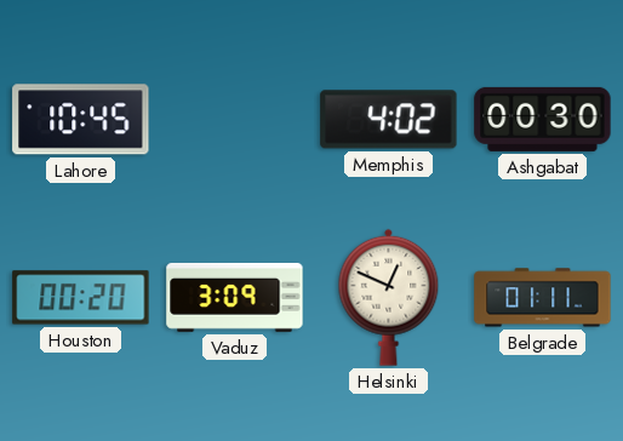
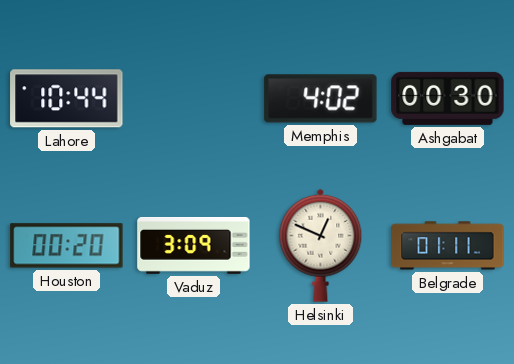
Lahore: 10:45 -> 10:44
